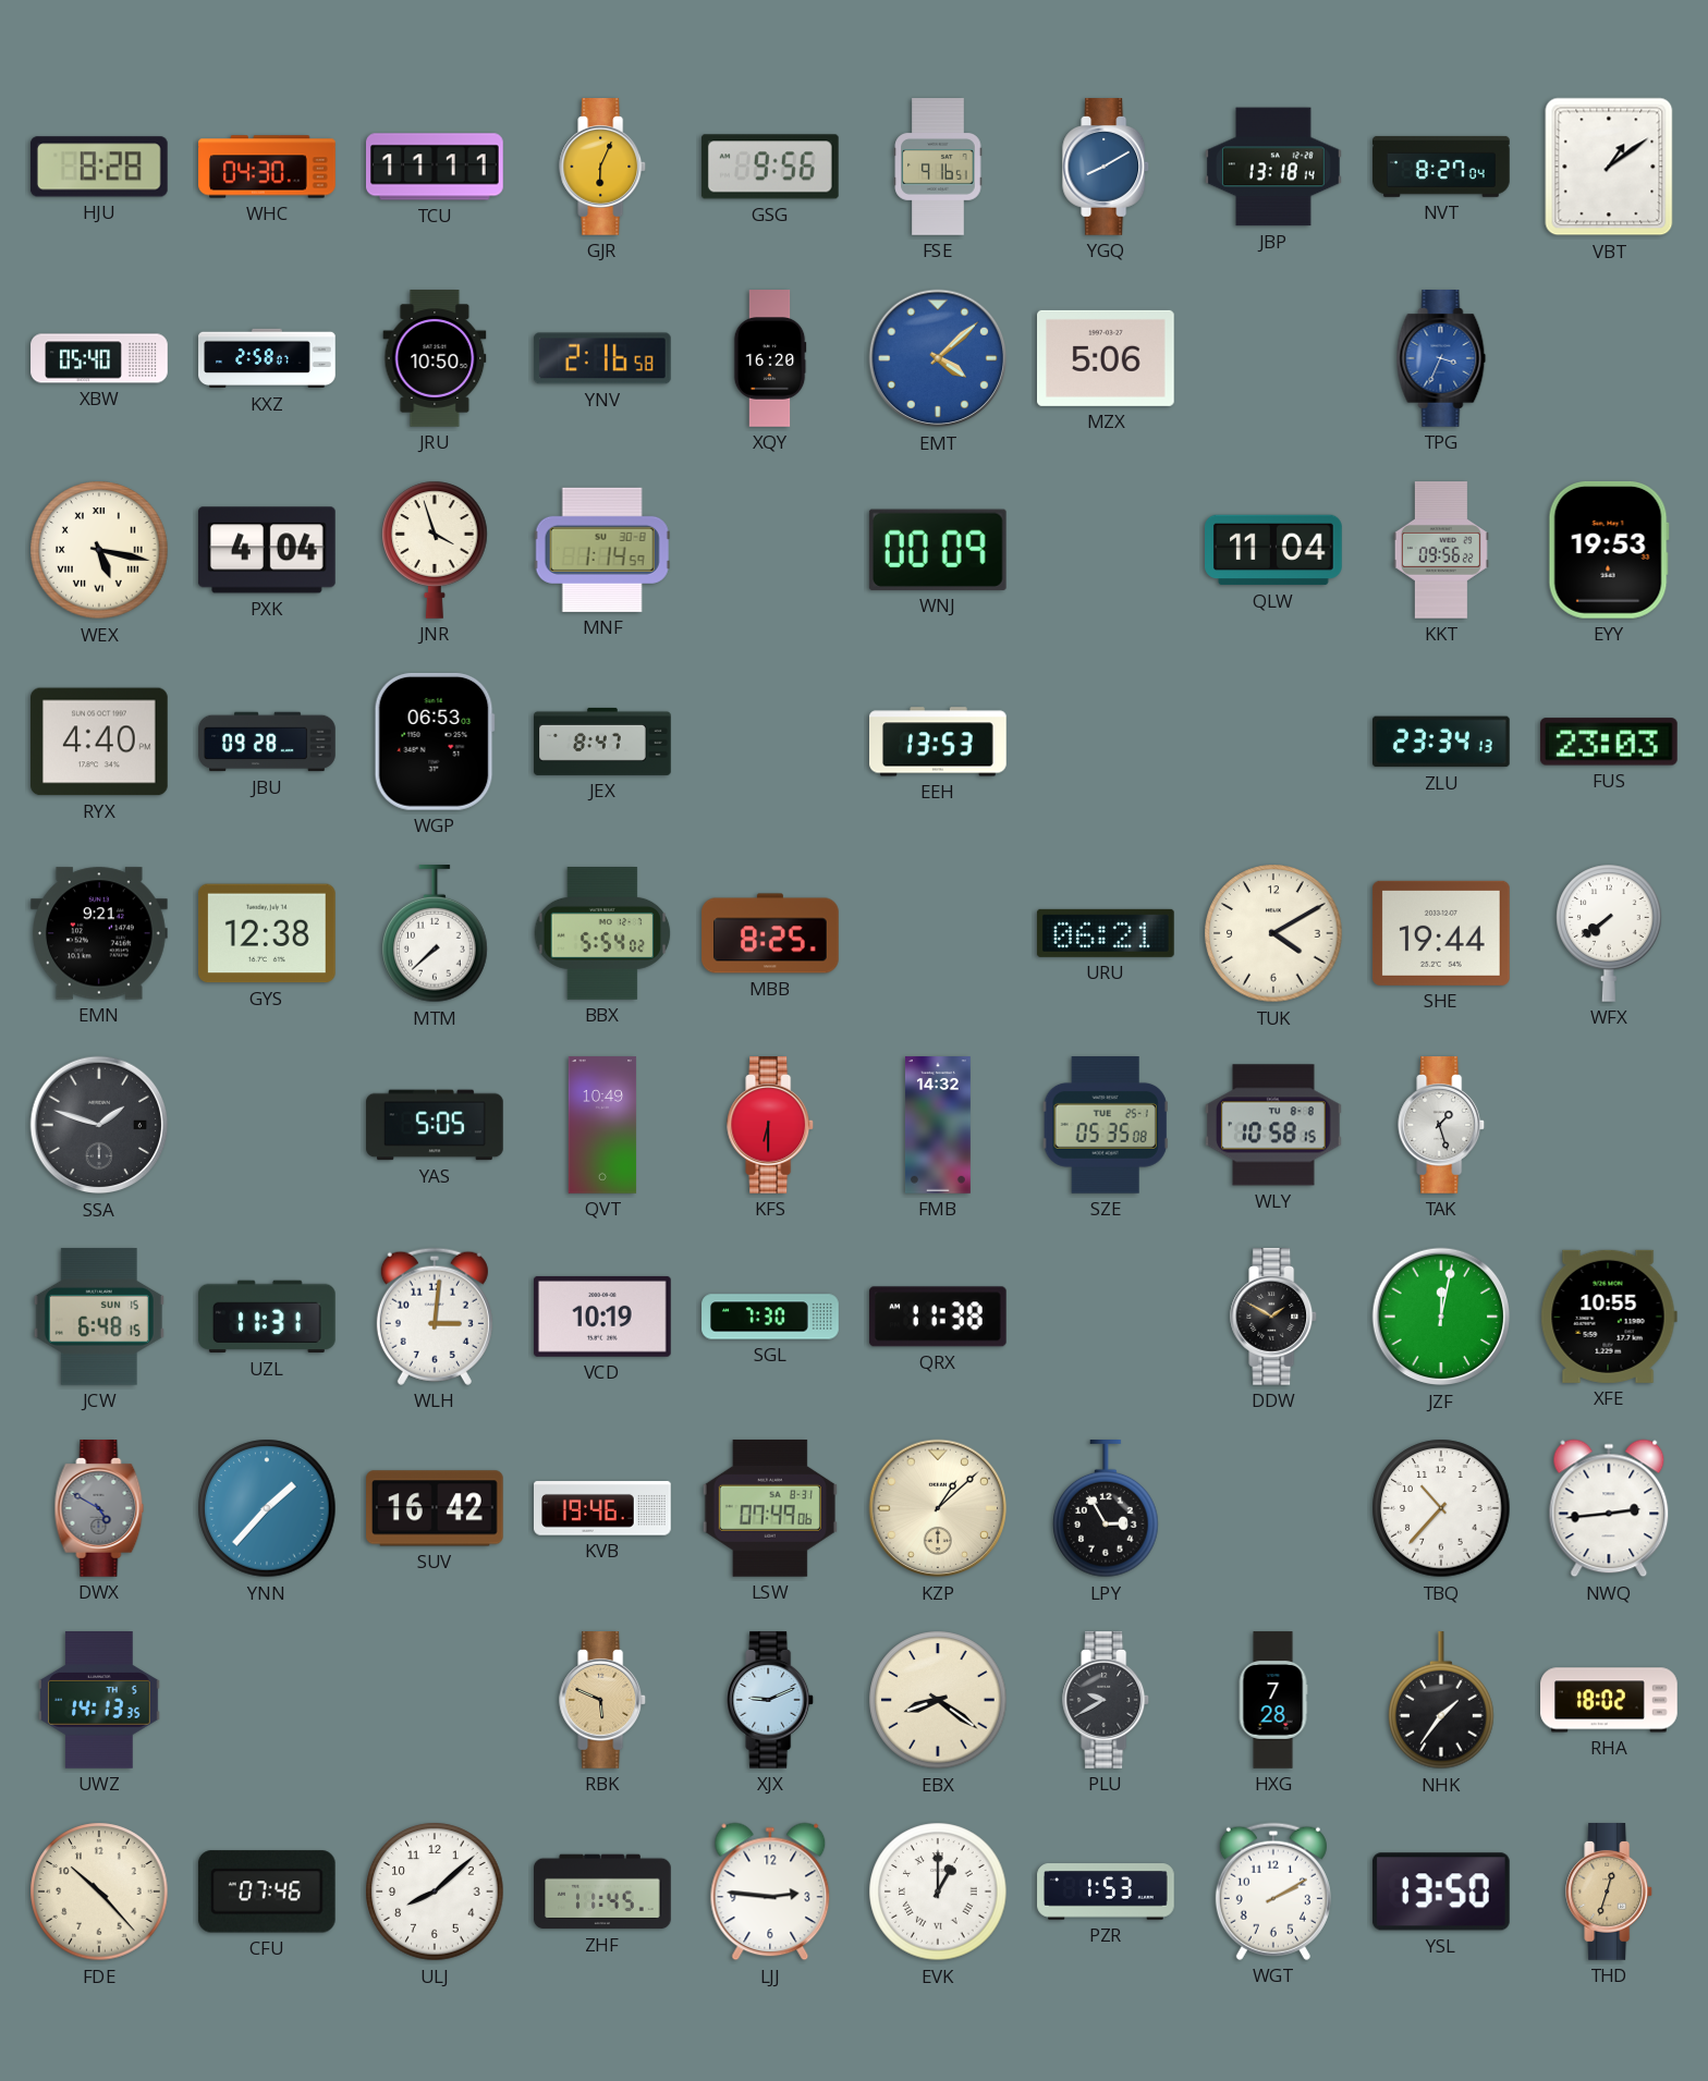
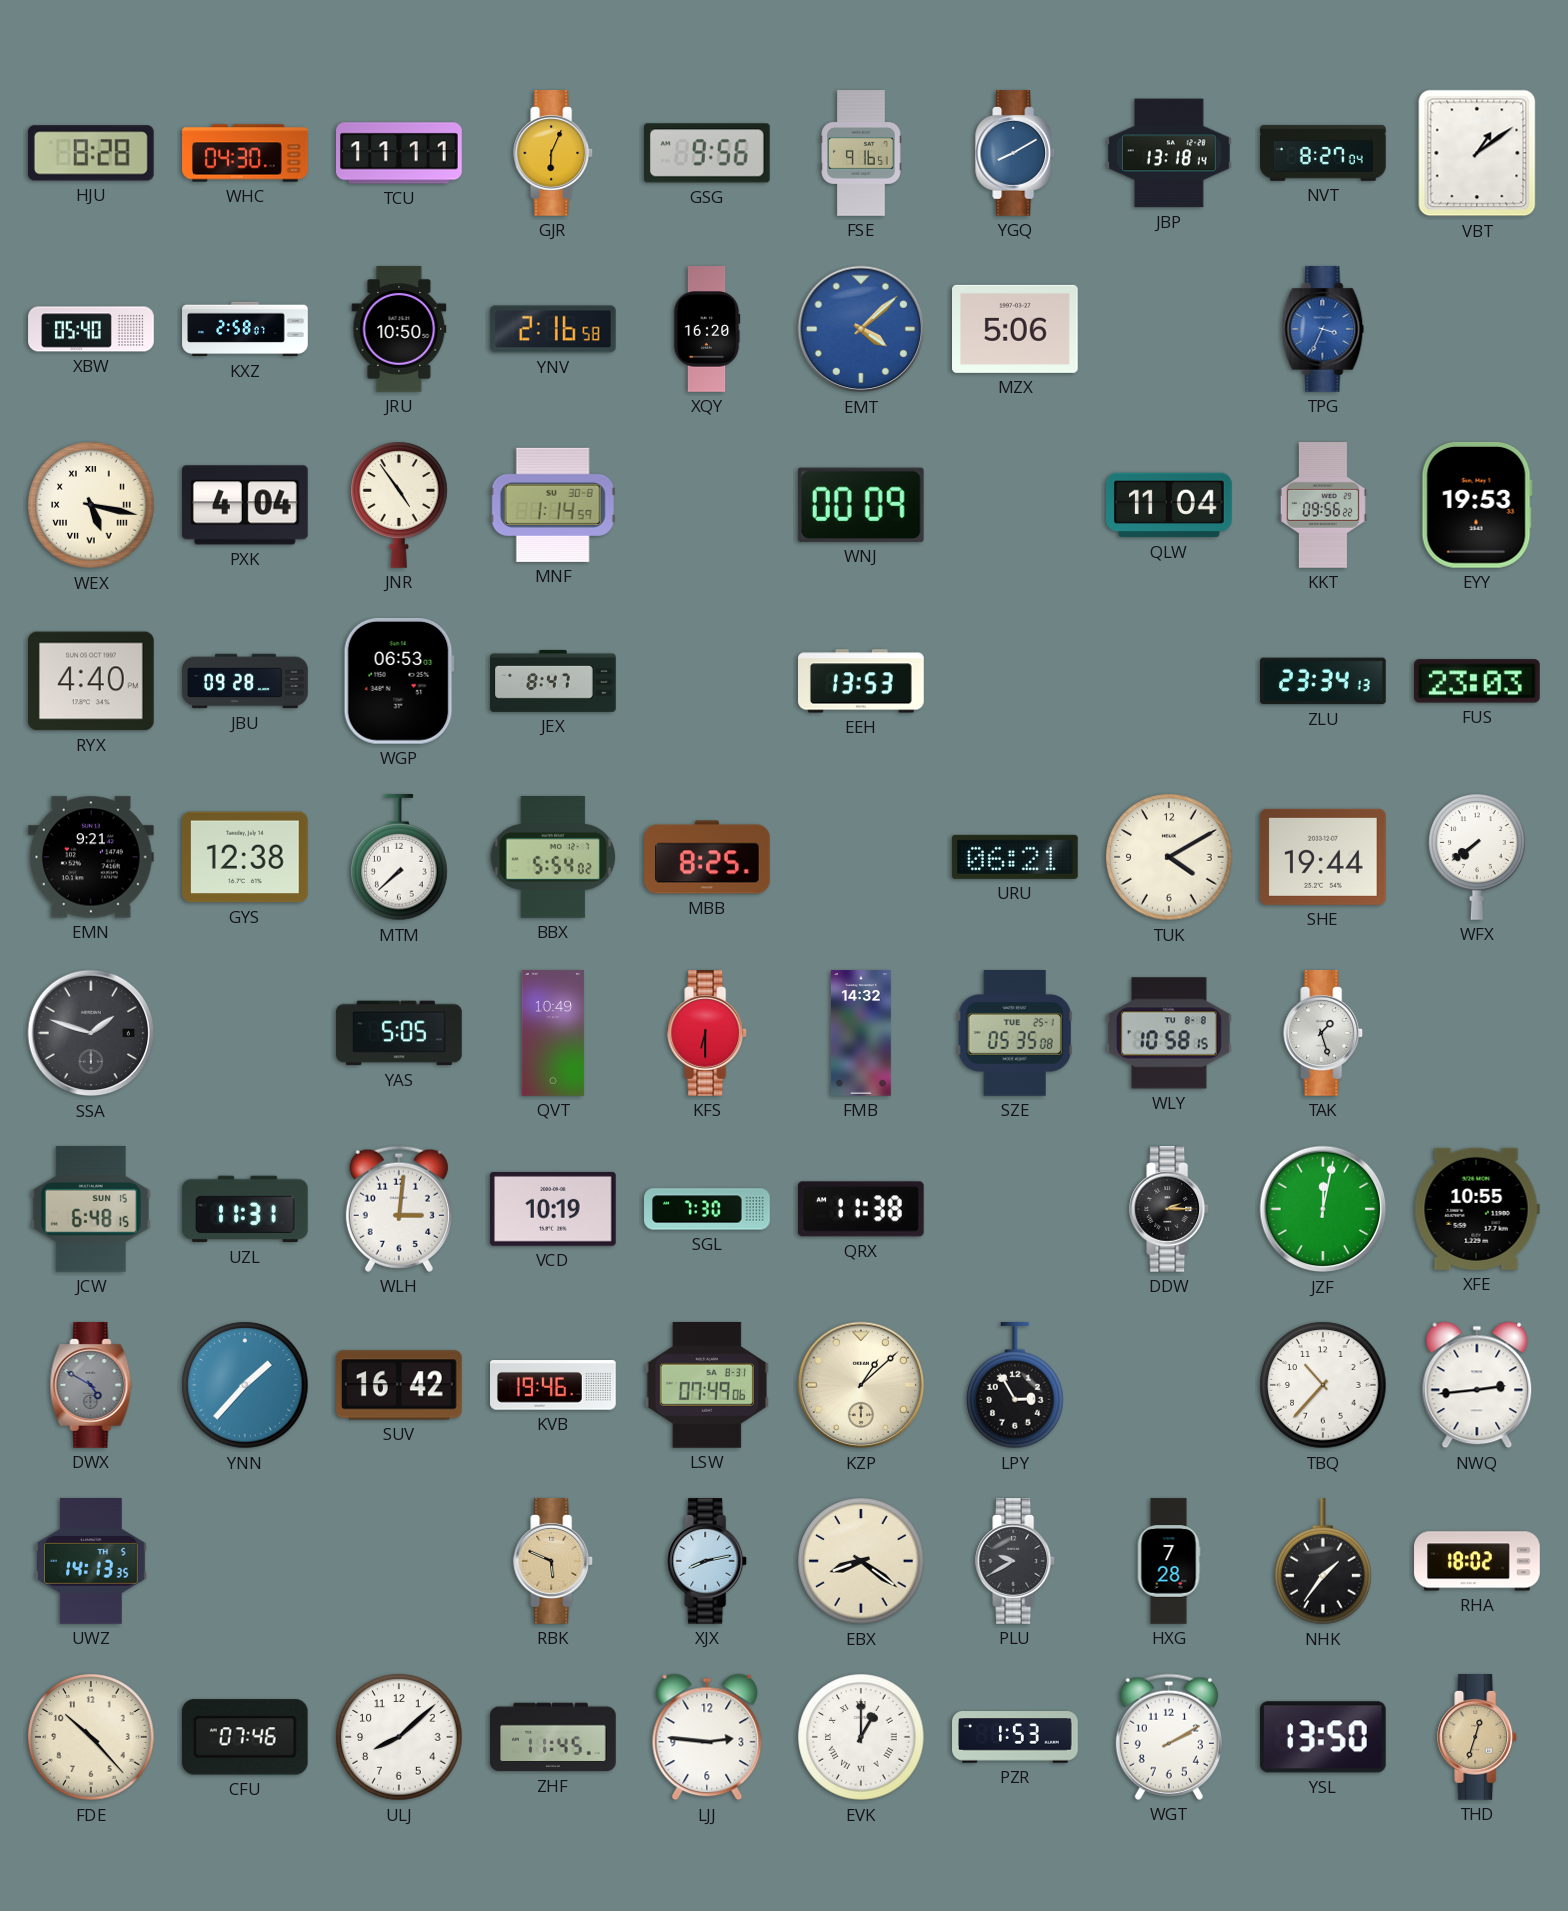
JNR: 3:57 -> 4:54
DDW: 1:50 -> 2:15
XJX: 9:11 -> 8:13
